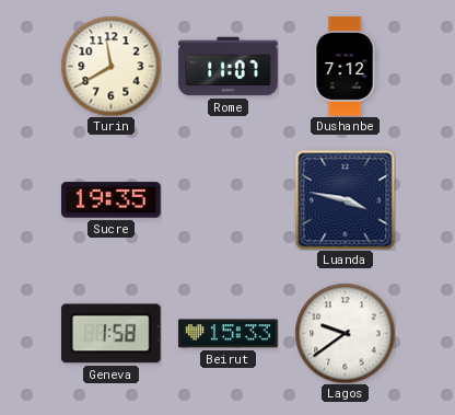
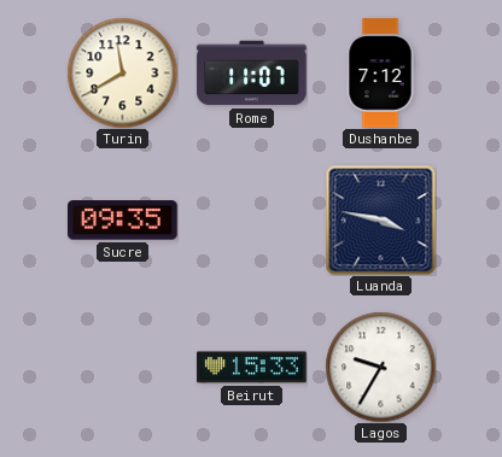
Sucre: 19:35 -> 09:35
Geneva: 1:58 -> none
Lagos: 9:39 -> 9:35
